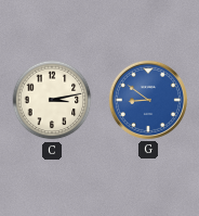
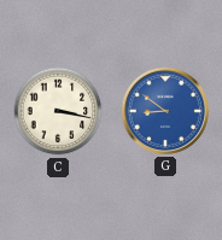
C: 3:13 -> 3:17
